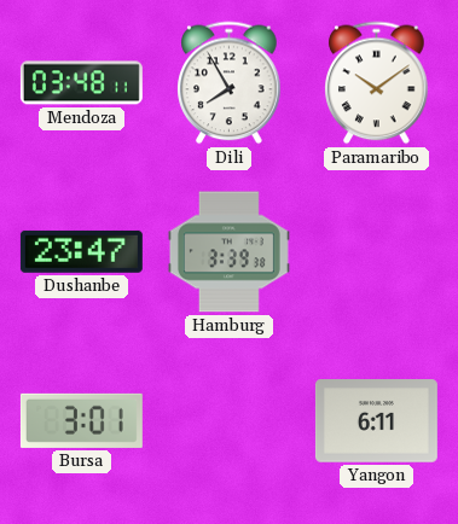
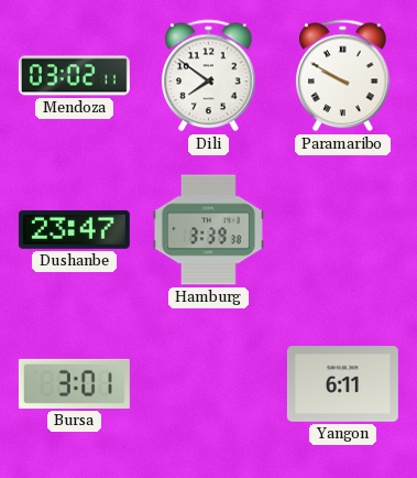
Mendoza: 03:48 -> 03:02
Dili: 7:55 -> 7:51
Paramaribo: 10:09 -> 9:50
